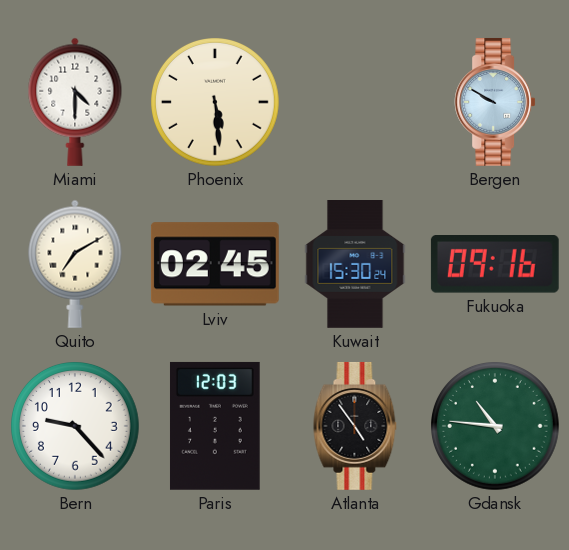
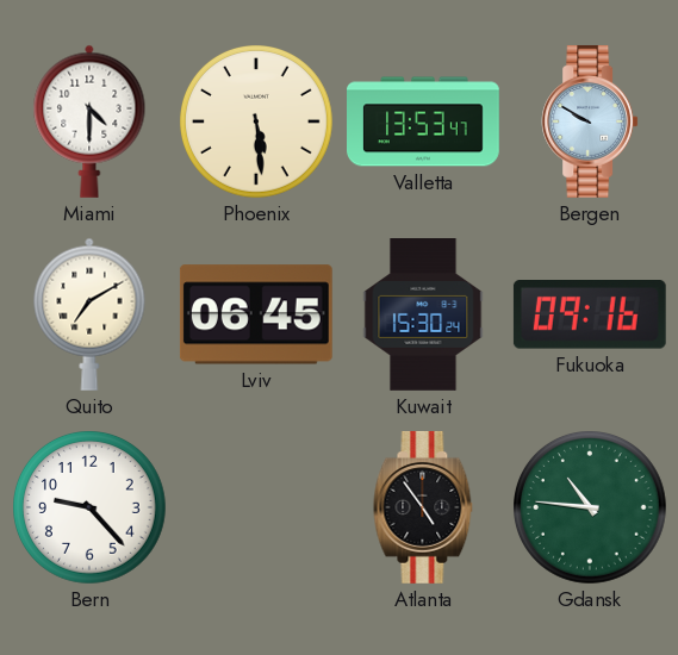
Valletta: none -> 13:53
Lviv: 02:45 -> 06:45
Paris: 12:03 -> none
